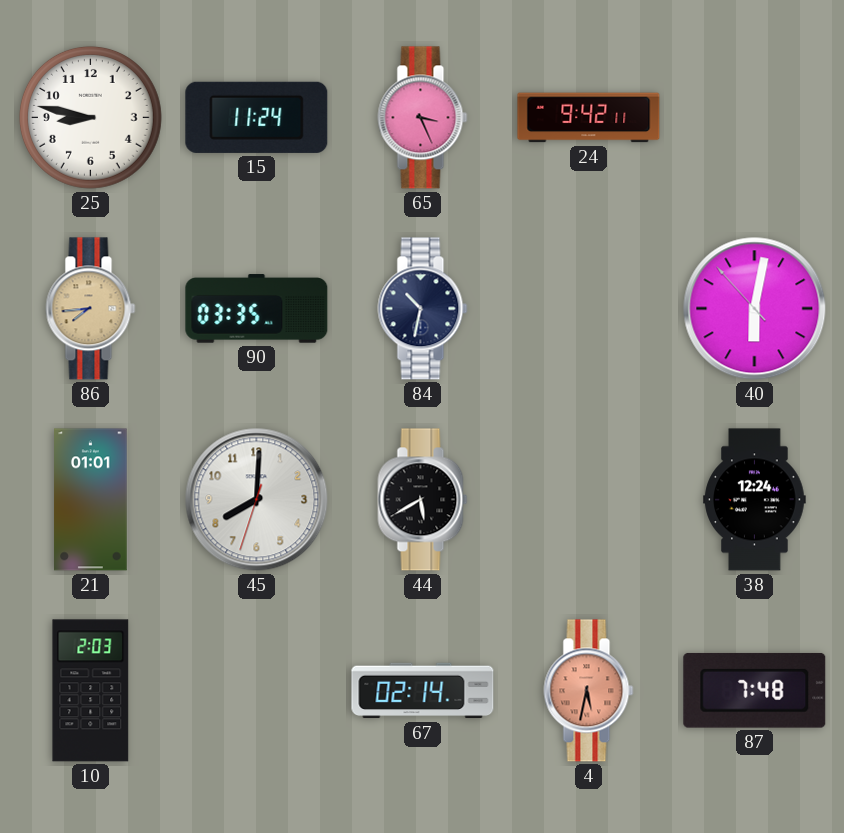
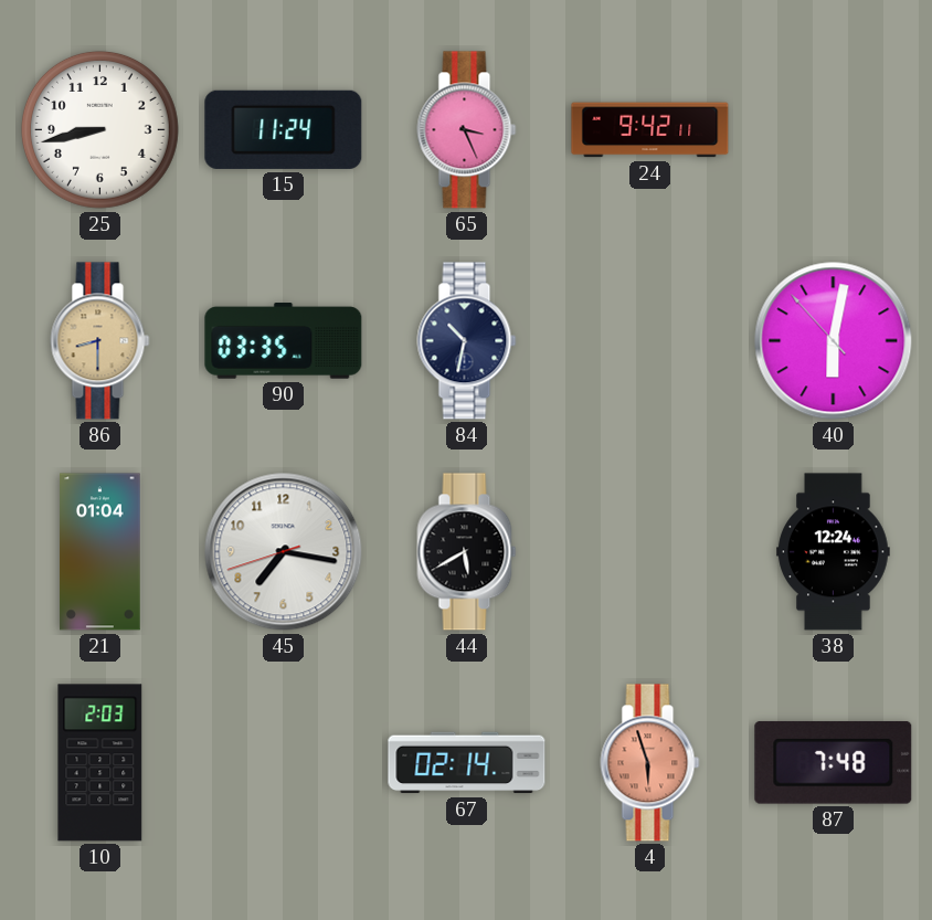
25: 8:47 -> 8:43
86: 7:44 -> 8:30
21: 01:01 -> 01:04
45: 8:00 -> 7:16
4: 5:32 -> 5:57
